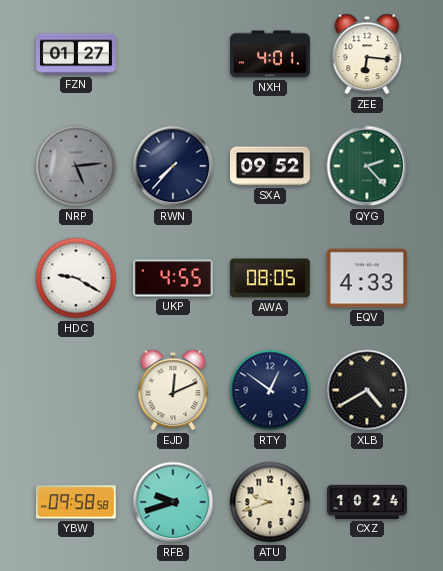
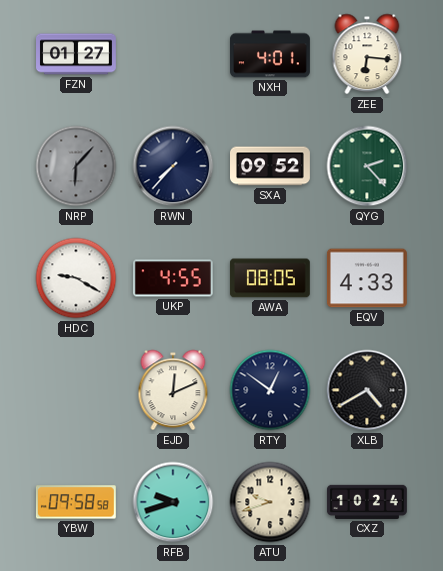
NRP: 5:14 -> 6:07
